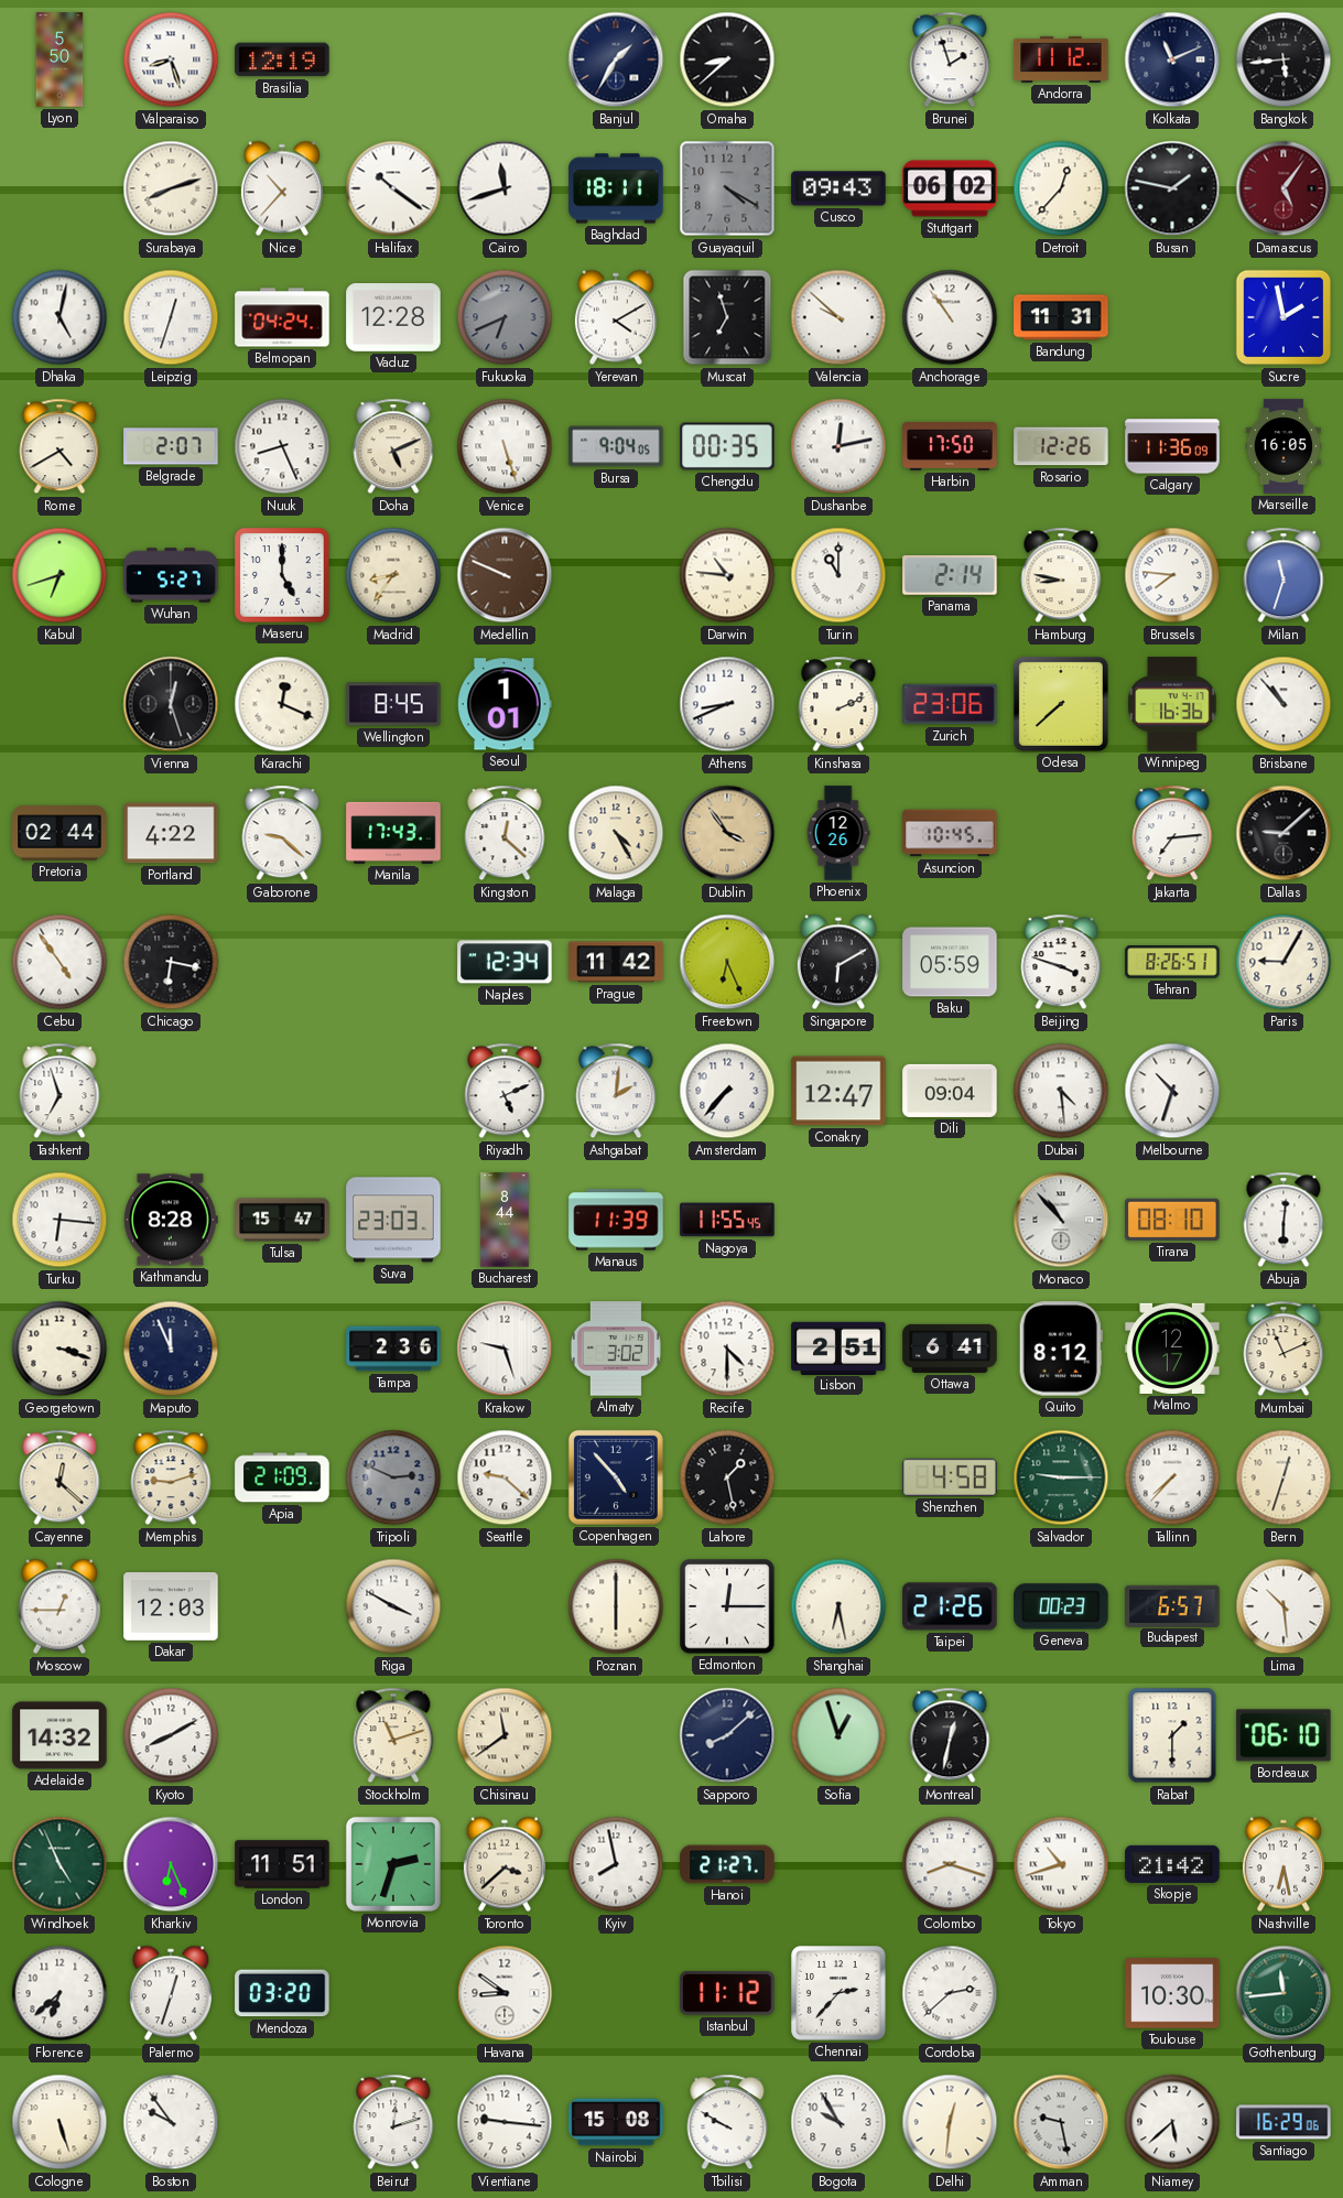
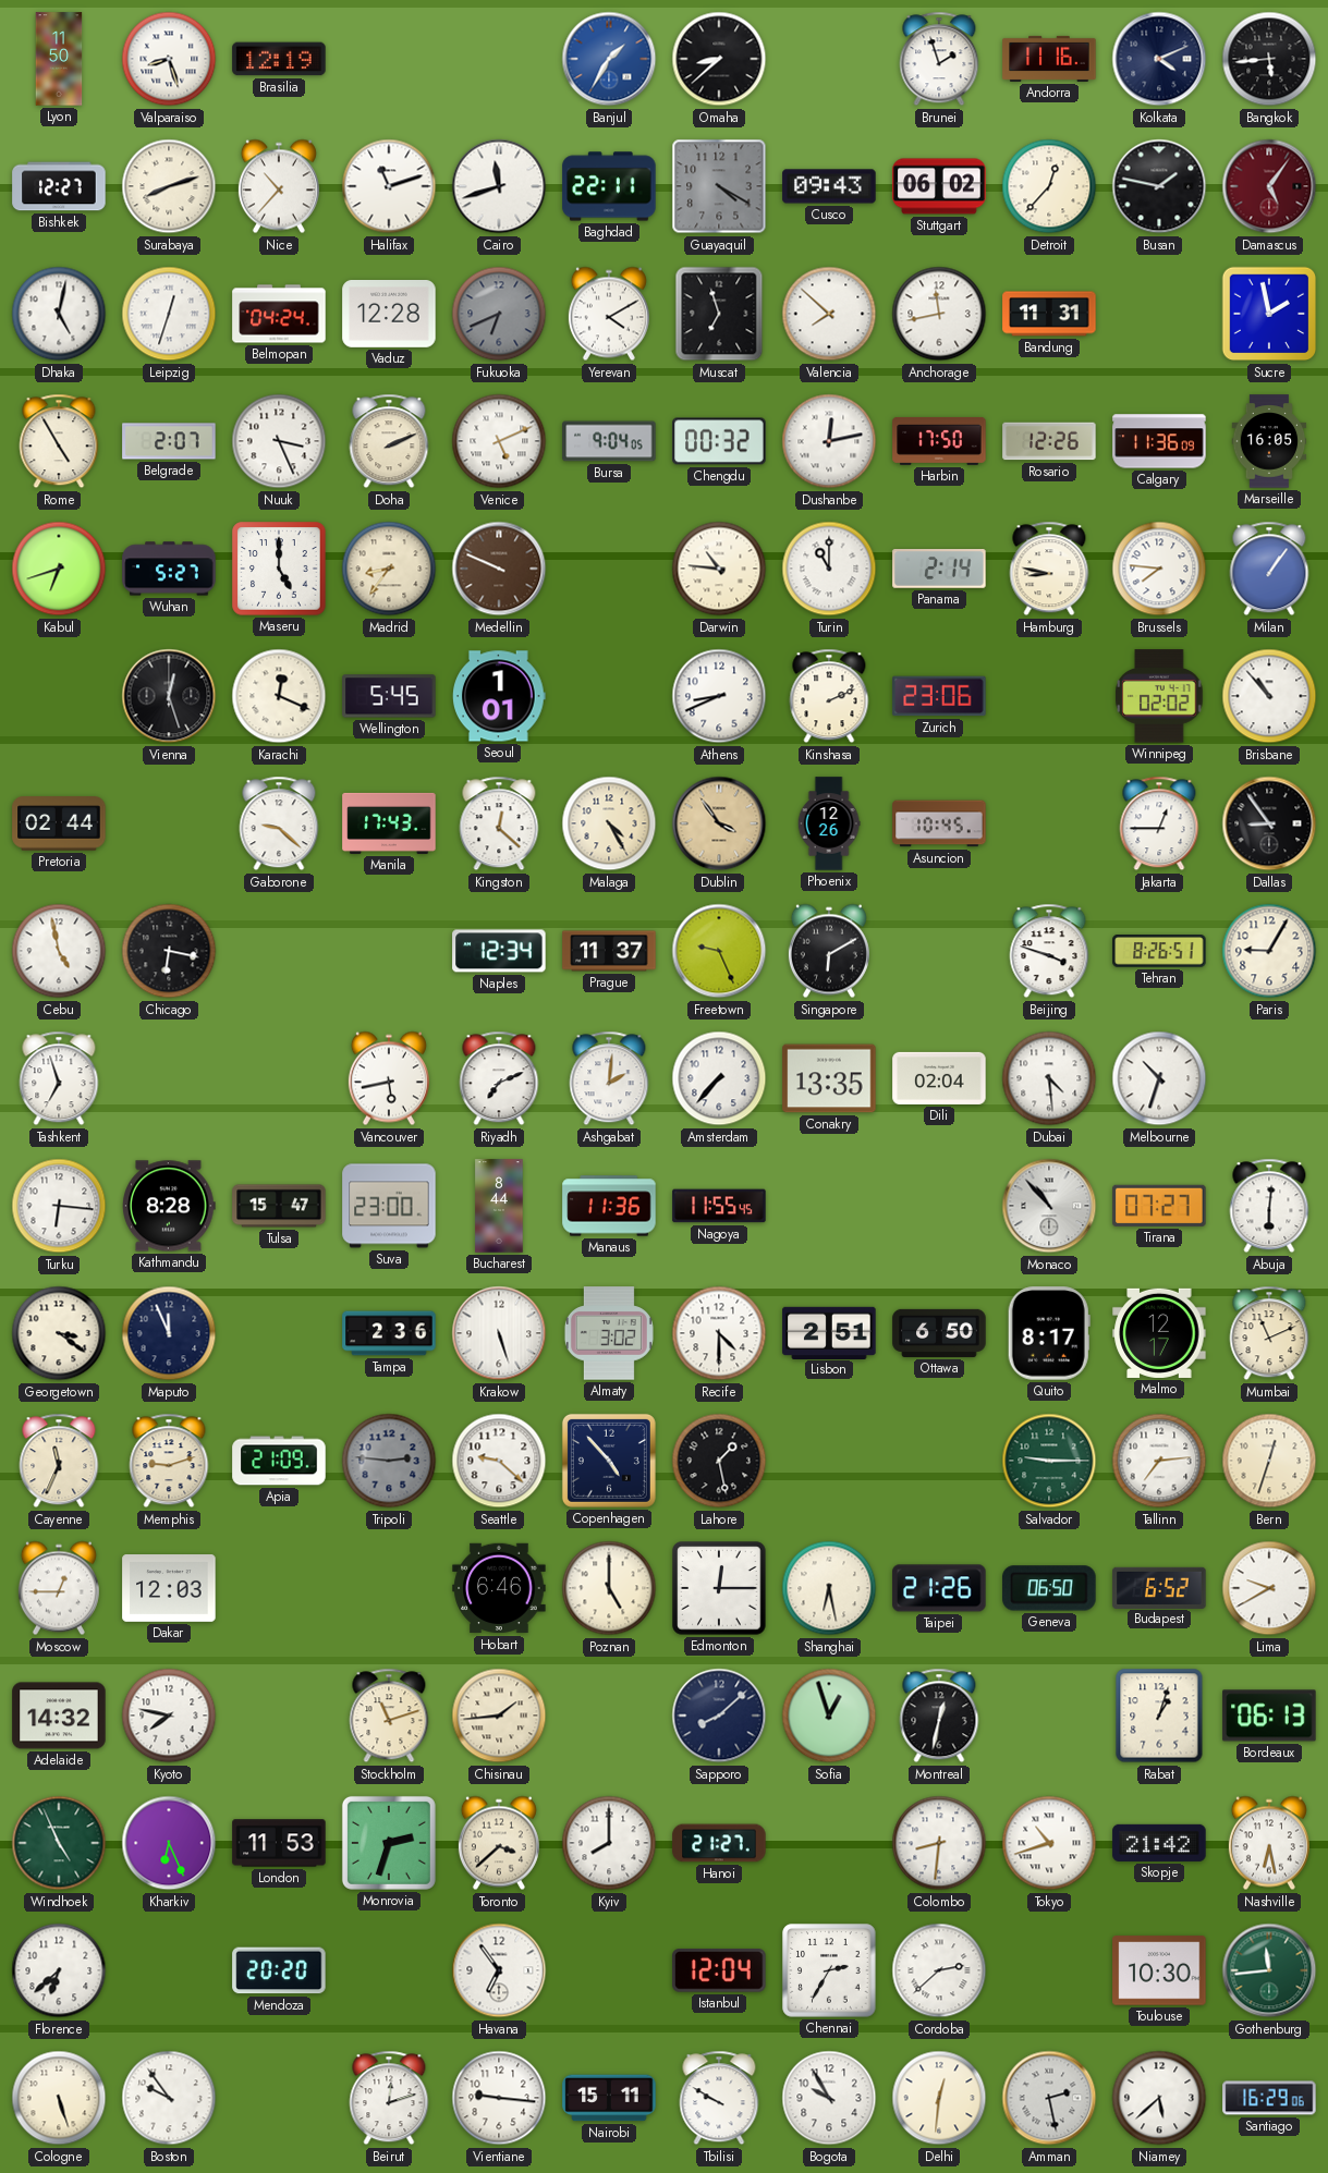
Lyon: 5:50 -> 11:50
Banjul dial: navy -> blue
Andorra: 11:12 -> 11:16
Kolkata: 11:11 -> 4:11
Bishkek: none -> 12:27
Halifax: 10:21 -> 11:12
Baghdad: 18:11 -> 22:11
Valencia: 9:52 -> 7:52
Anchorage: 10:54 -> 11:43
Rome: 4:40 -> 4:55
Nuuk: 8:26 -> 3:26
Doha: 5:11 -> 2:11
Venice: 5:27 -> 5:11
Chengdu: 00:35 -> 00:32
Milan: 11:33 -> 1:06
Wellington: 8:45 -> 5:45
Odesa: 7:38 -> none
Winnipeg: 16:36 -> 02:02
Portland: 4:22 -> none
Jakarta: 7:14 -> 12:45
Dallas: 9:08 -> 8:54
Cebu: 4:54 -> 4:58
Prague: 11:42 -> 11:37
Freetown: 6:26 -> 9:26
Baku: 05:59 -> none
Vancouver: none -> 5:43
Riyadh: 5:11 -> 7:11
Conakry: 12:47 -> 13:35
Dili: 09:04 -> 02:04
Suva: 23:03 -> 23:00
Manaus: 11:39 -> 11:36
Tirana: 08:10 -> 07:27
Georgetown: 3:18 -> 3:21
Krakow: 9:27 -> 5:27
Ottawa: 6:41 -> 6:50
Quito: 8:12 -> 8:17
Cayenne: 12:22 -> 11:34
Tripoli: 2:49 -> 2:46
Shenzhen: 4:58 -> none
Tallinn: 7:37 -> 7:14
Riga: 3:50 -> none
Hobart: none -> 6:46
Poznan: 6:00 -> 5:00
Geneva: 00:23 -> 06:50
Budapest: 6:57 -> 6:52
Lima: 10:29 -> 9:40
Kyoto: 8:10 -> 7:47
Chisinau: 11:39 -> 1:44
Rabat: 1:30 -> 1:03
Bordeaux: 06:10 -> 06:13
London: 11:51 -> 11:53
Kyiv: 7:58 -> 8:00
Colombo: 8:18 -> 8:31
Palermo: 12:33 -> none
Mendoza: 03:20 -> 20:20
Havana: 8:51 -> 6:54
Istanbul: 11:12 -> 12:04
Chennai: 2:37 -> 2:35
Nairobi: 15:08 -> 15:11
Amman: 9:28 -> 2:28
